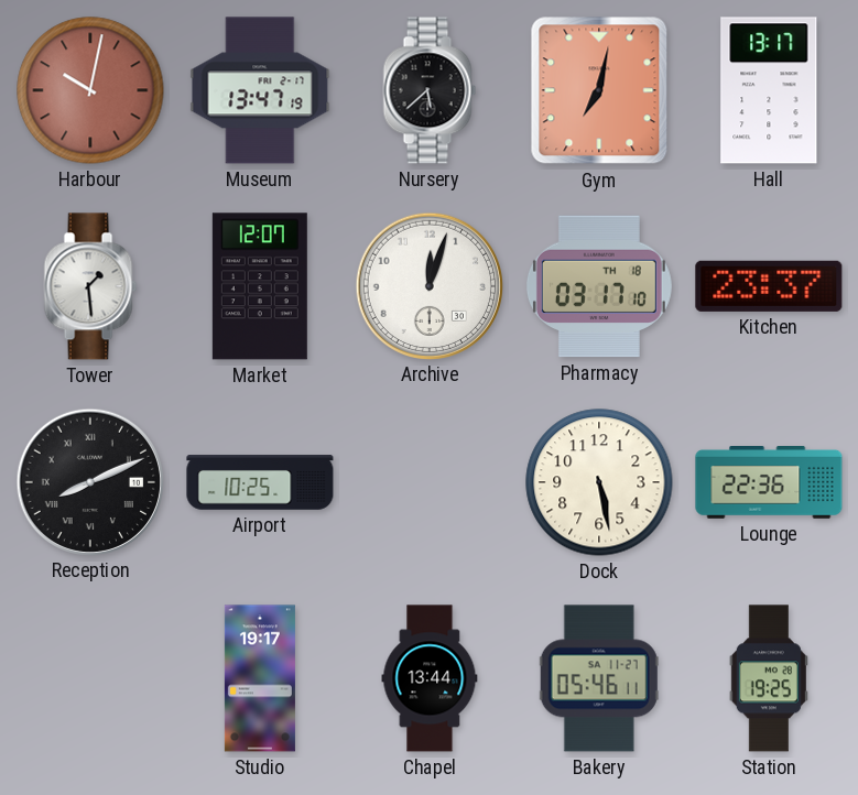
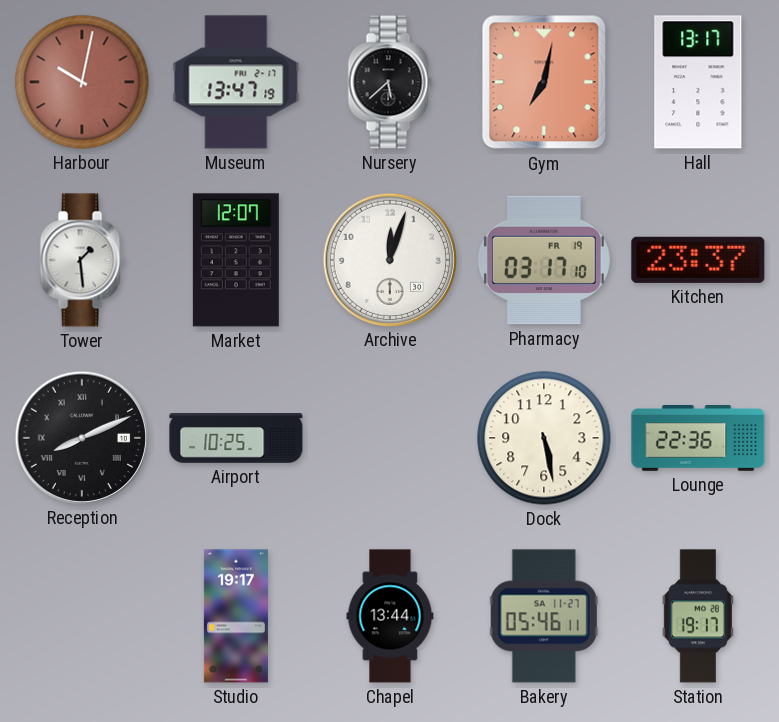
Pharmacy date: TH 18 -> FR 19
Station: 19:25 -> 19:17
